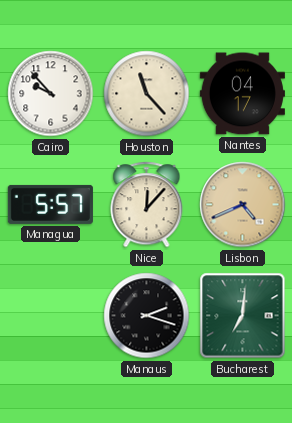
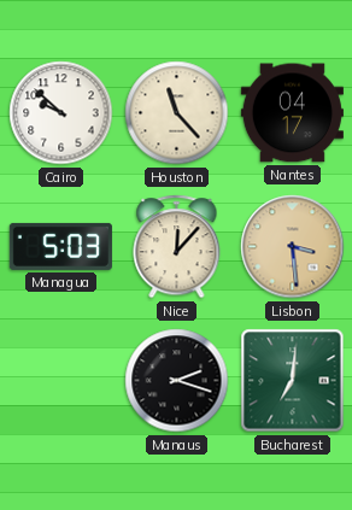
Cairo: 9:53 -> 9:52
Managua: 5:57 -> 5:03
Lisbon: 4:41 -> 3:29
